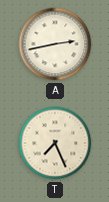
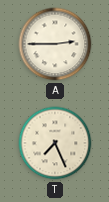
A: 2:43 -> 2:45
